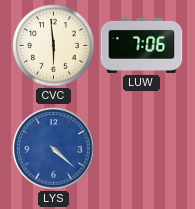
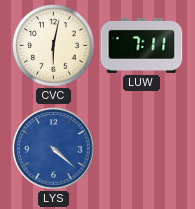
CVC: 5:59 -> 6:02
LUW: 7:06 -> 7:11
